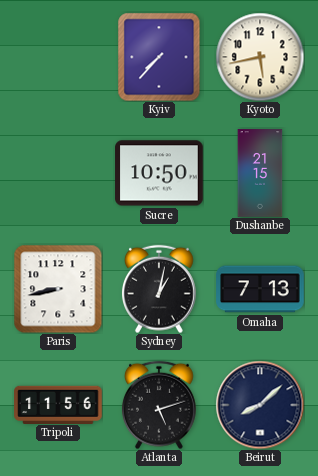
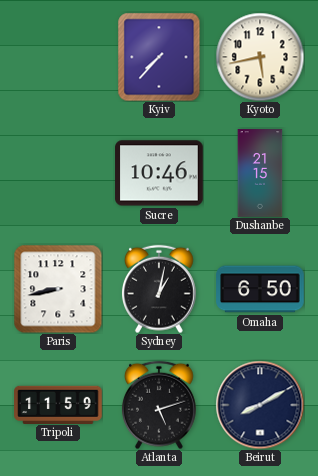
Sucre: 10:50 -> 10:46
Omaha: 7:13 -> 6:50
Tripoli: 11:56 -> 11:59
Beirut: 8:08 -> 8:10
